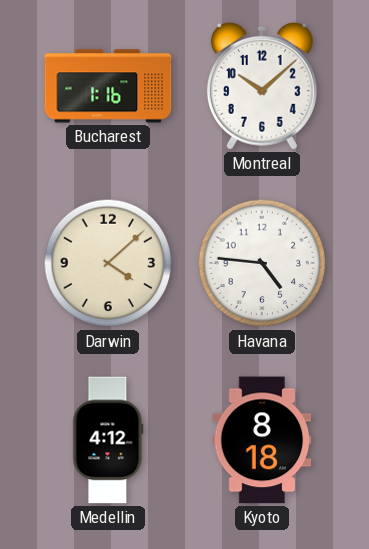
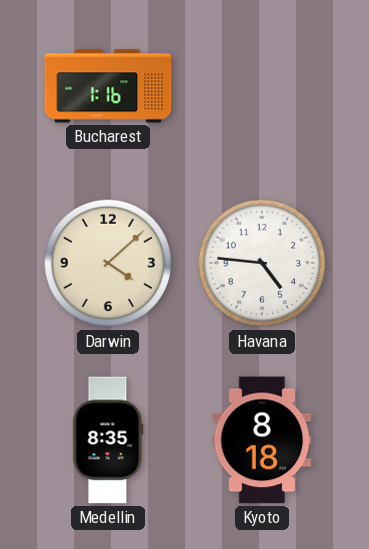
Montreal: 10:08 -> none
Medellin: 4:12 -> 8:35
